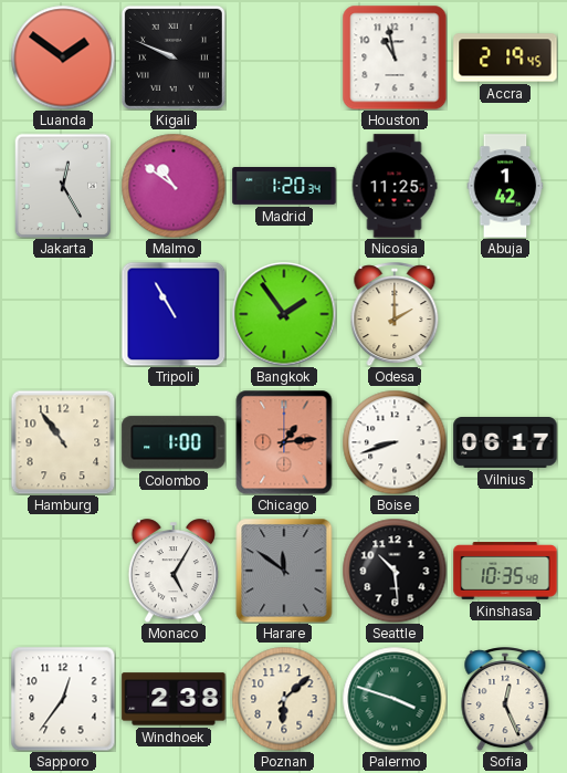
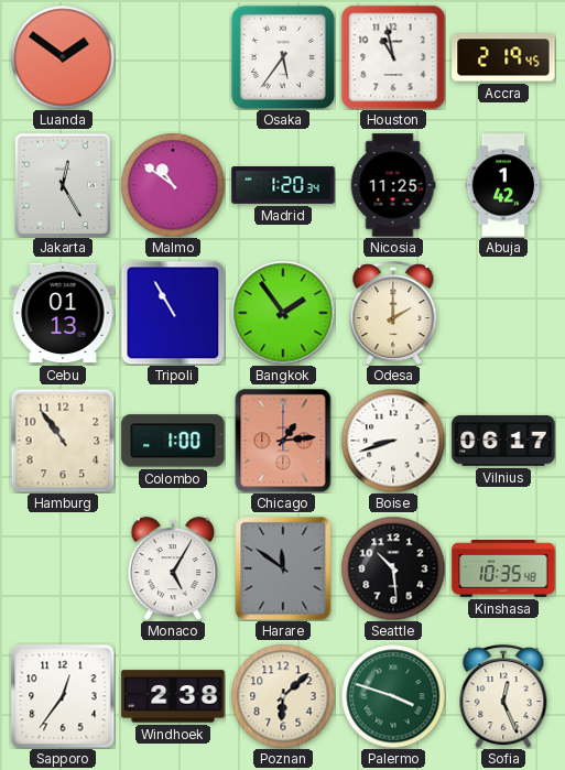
Kigali: 9:49 -> none
Osaka: none -> 5:36
Cebu: none -> 01:13
